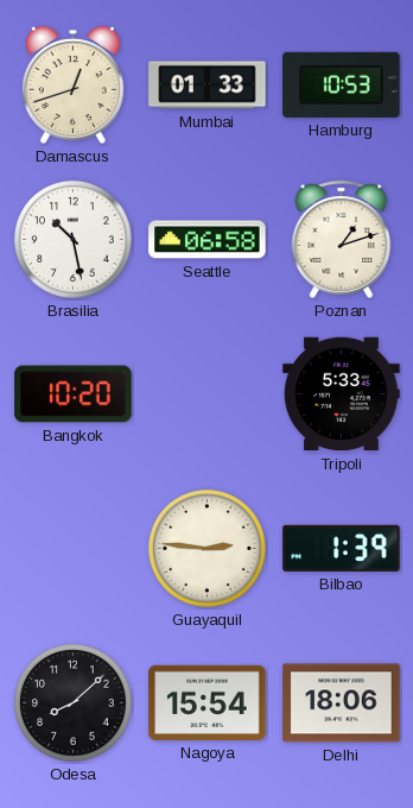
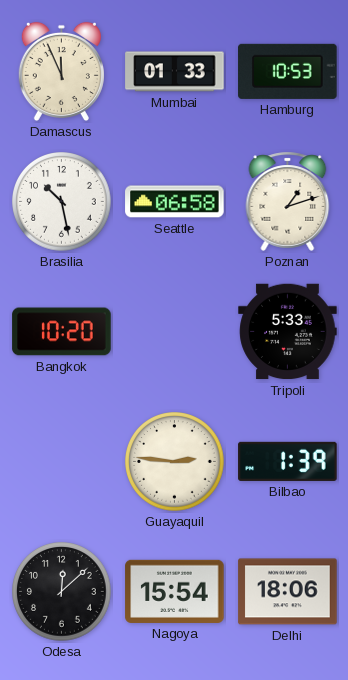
Damascus: 12:42 -> 11:56
Odesa: 8:08 -> 12:08
